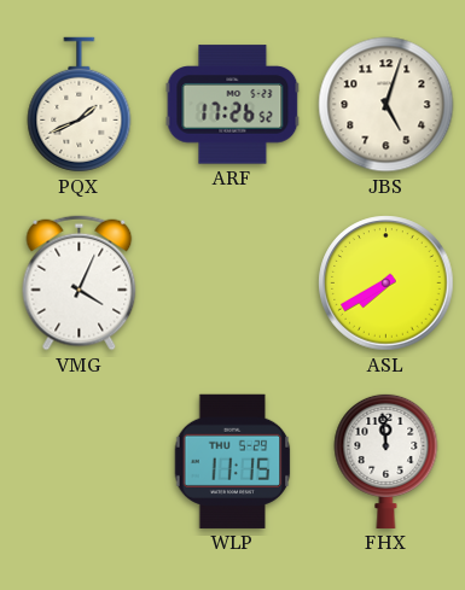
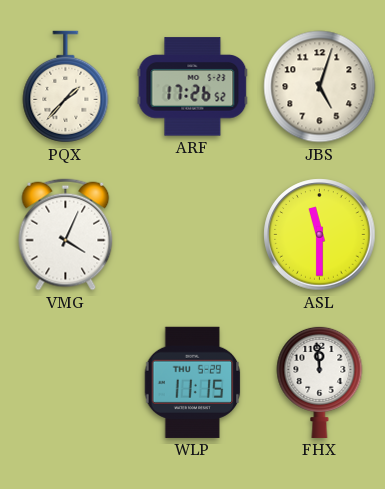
PQX: 1:41 -> 1:37
ASL: 7:40 -> 11:30
